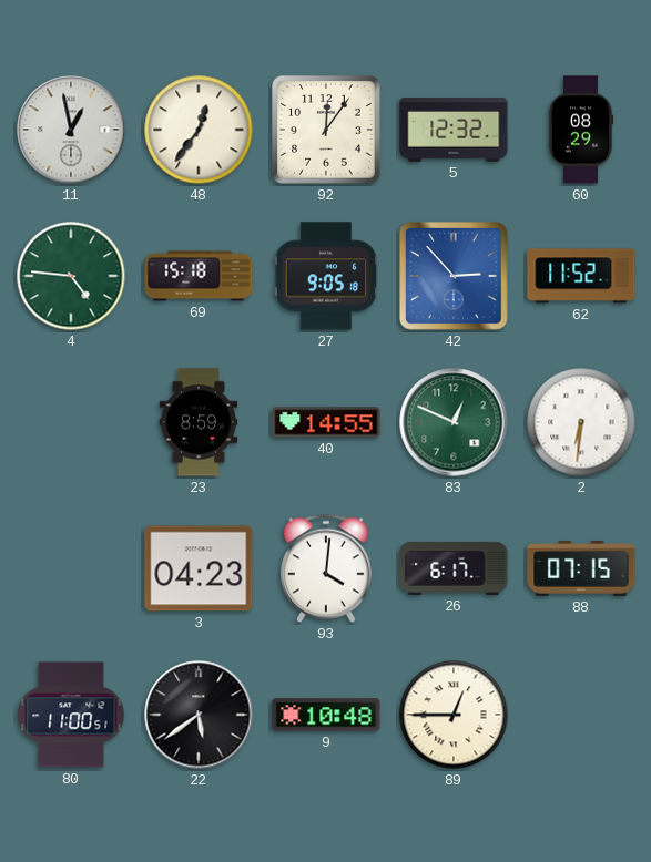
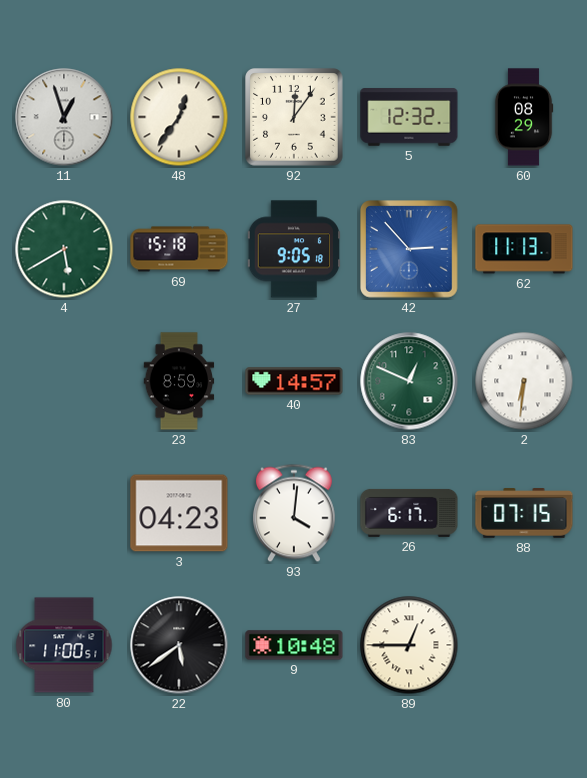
11: 12:58 -> 12:57
4: 4:46 -> 5:40
62: 11:52 -> 11:13
40: 14:55 -> 14:57
